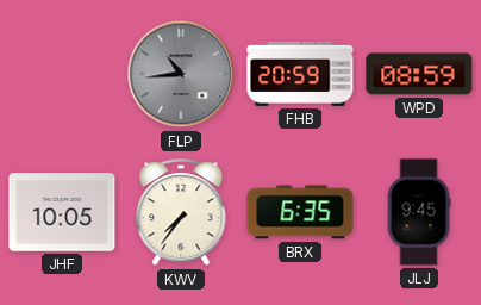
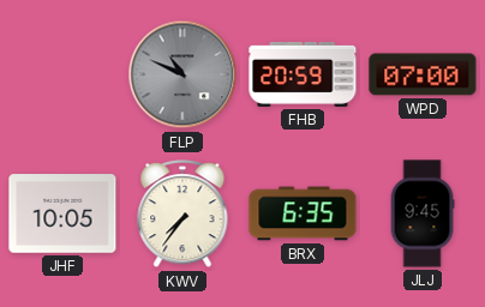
FLP: 10:44 -> 10:49
WPD: 08:59 -> 07:00
